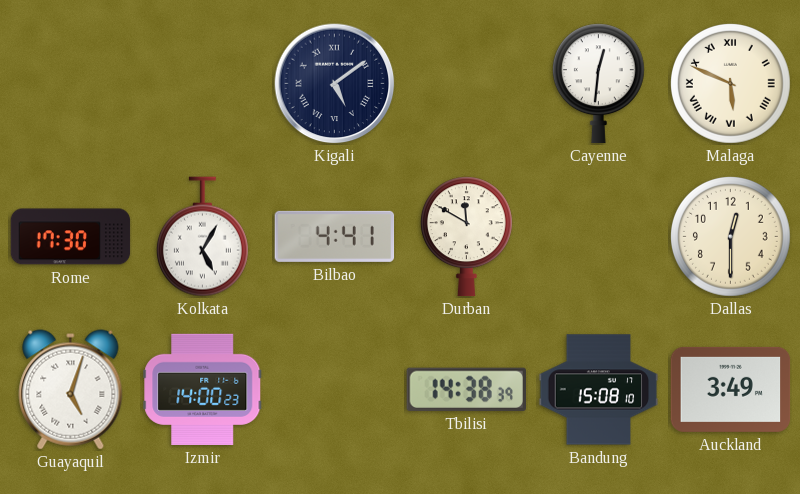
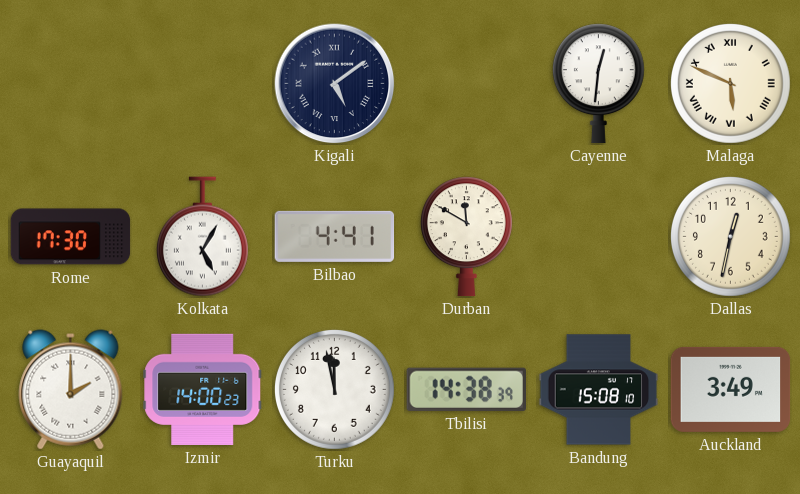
Dallas: 12:30 -> 12:32
Guayaquil: 5:03 -> 2:00
Turku: none -> 11:58
